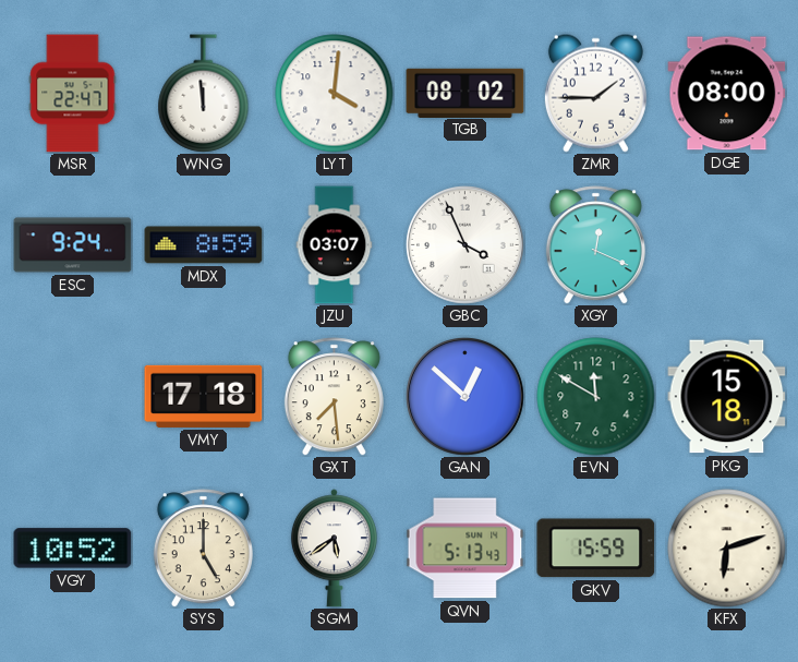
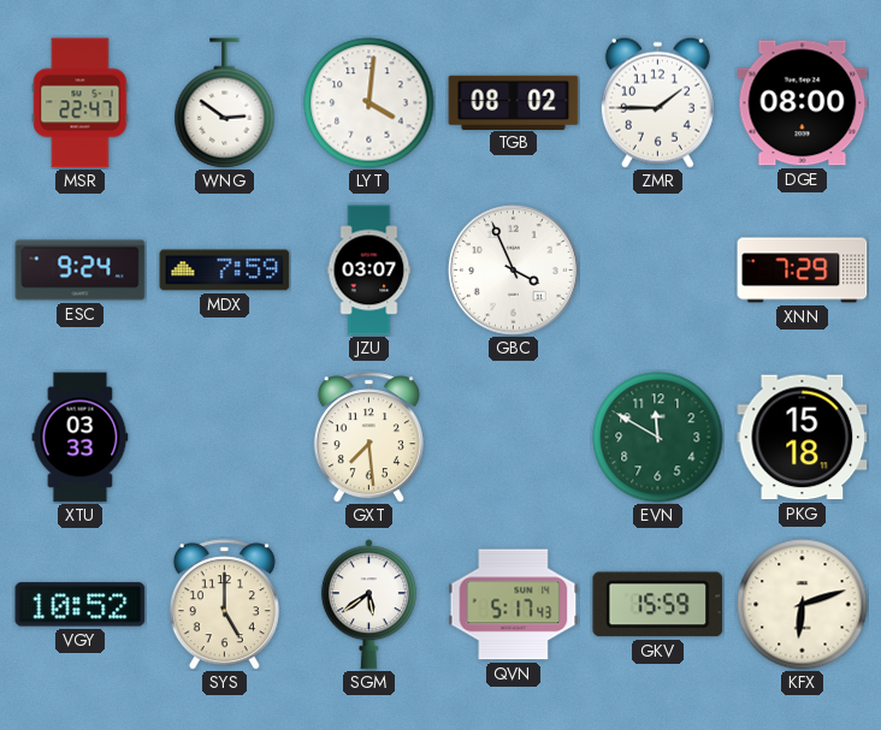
WNG: 11:59 -> 2:51
MDX: 8:59 -> 7:59
XGY: 12:19 -> none
XNN: none -> 7:29
XTU: none -> 03:33
VMY: 17:18 -> none
GAN: 12:52 -> none
QVN: 5:13 -> 5:17
